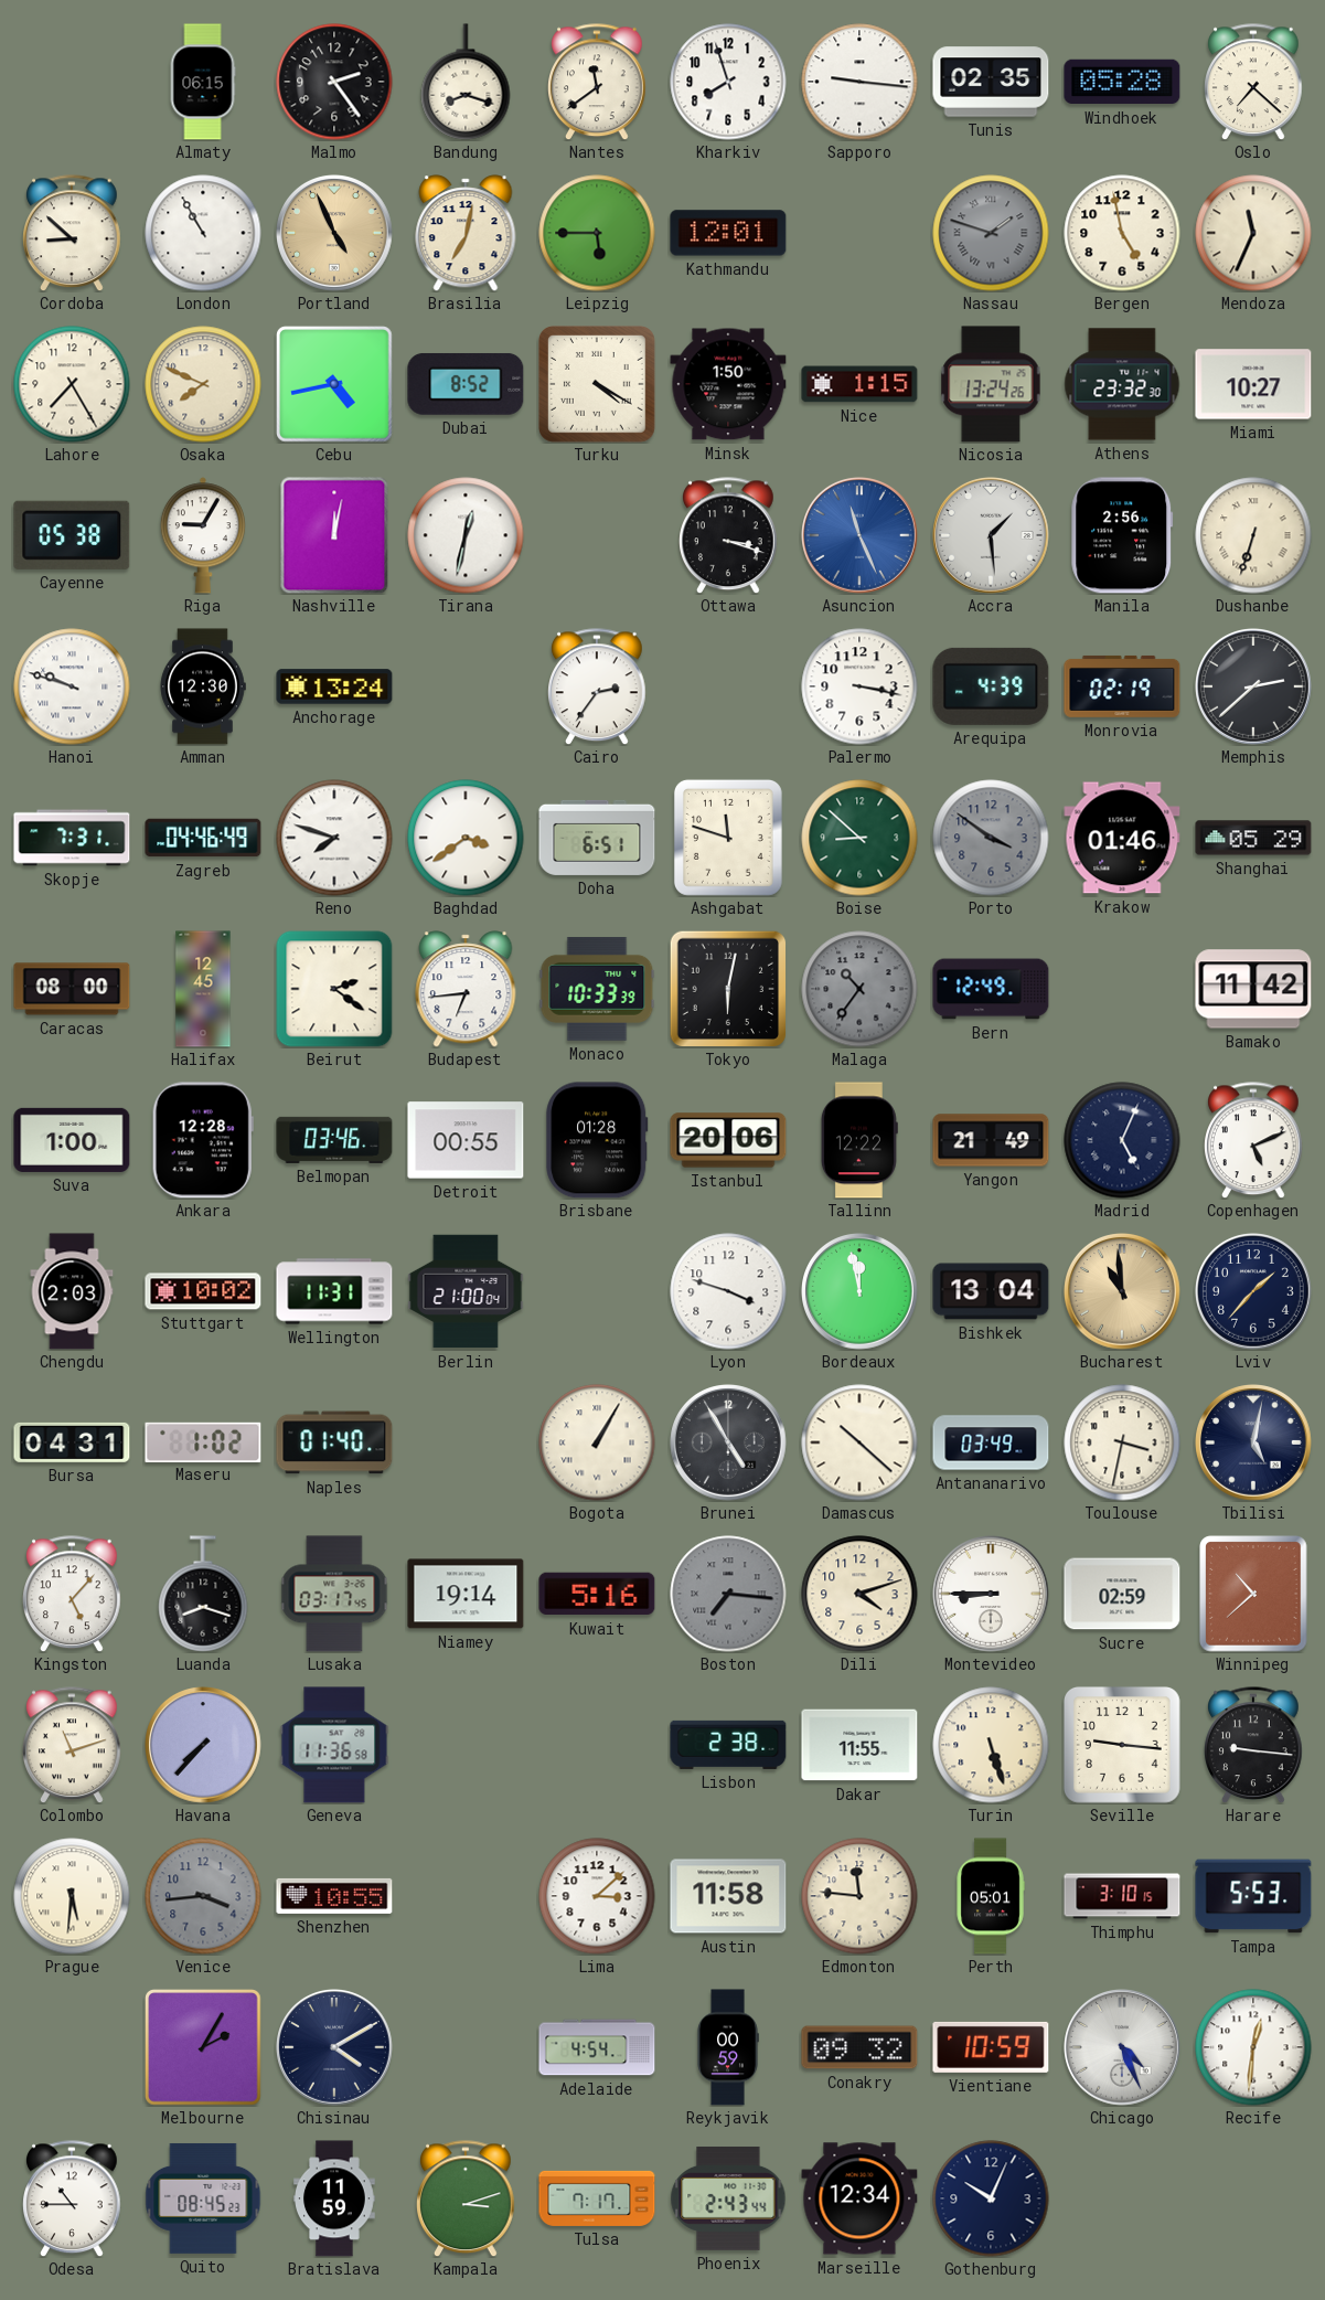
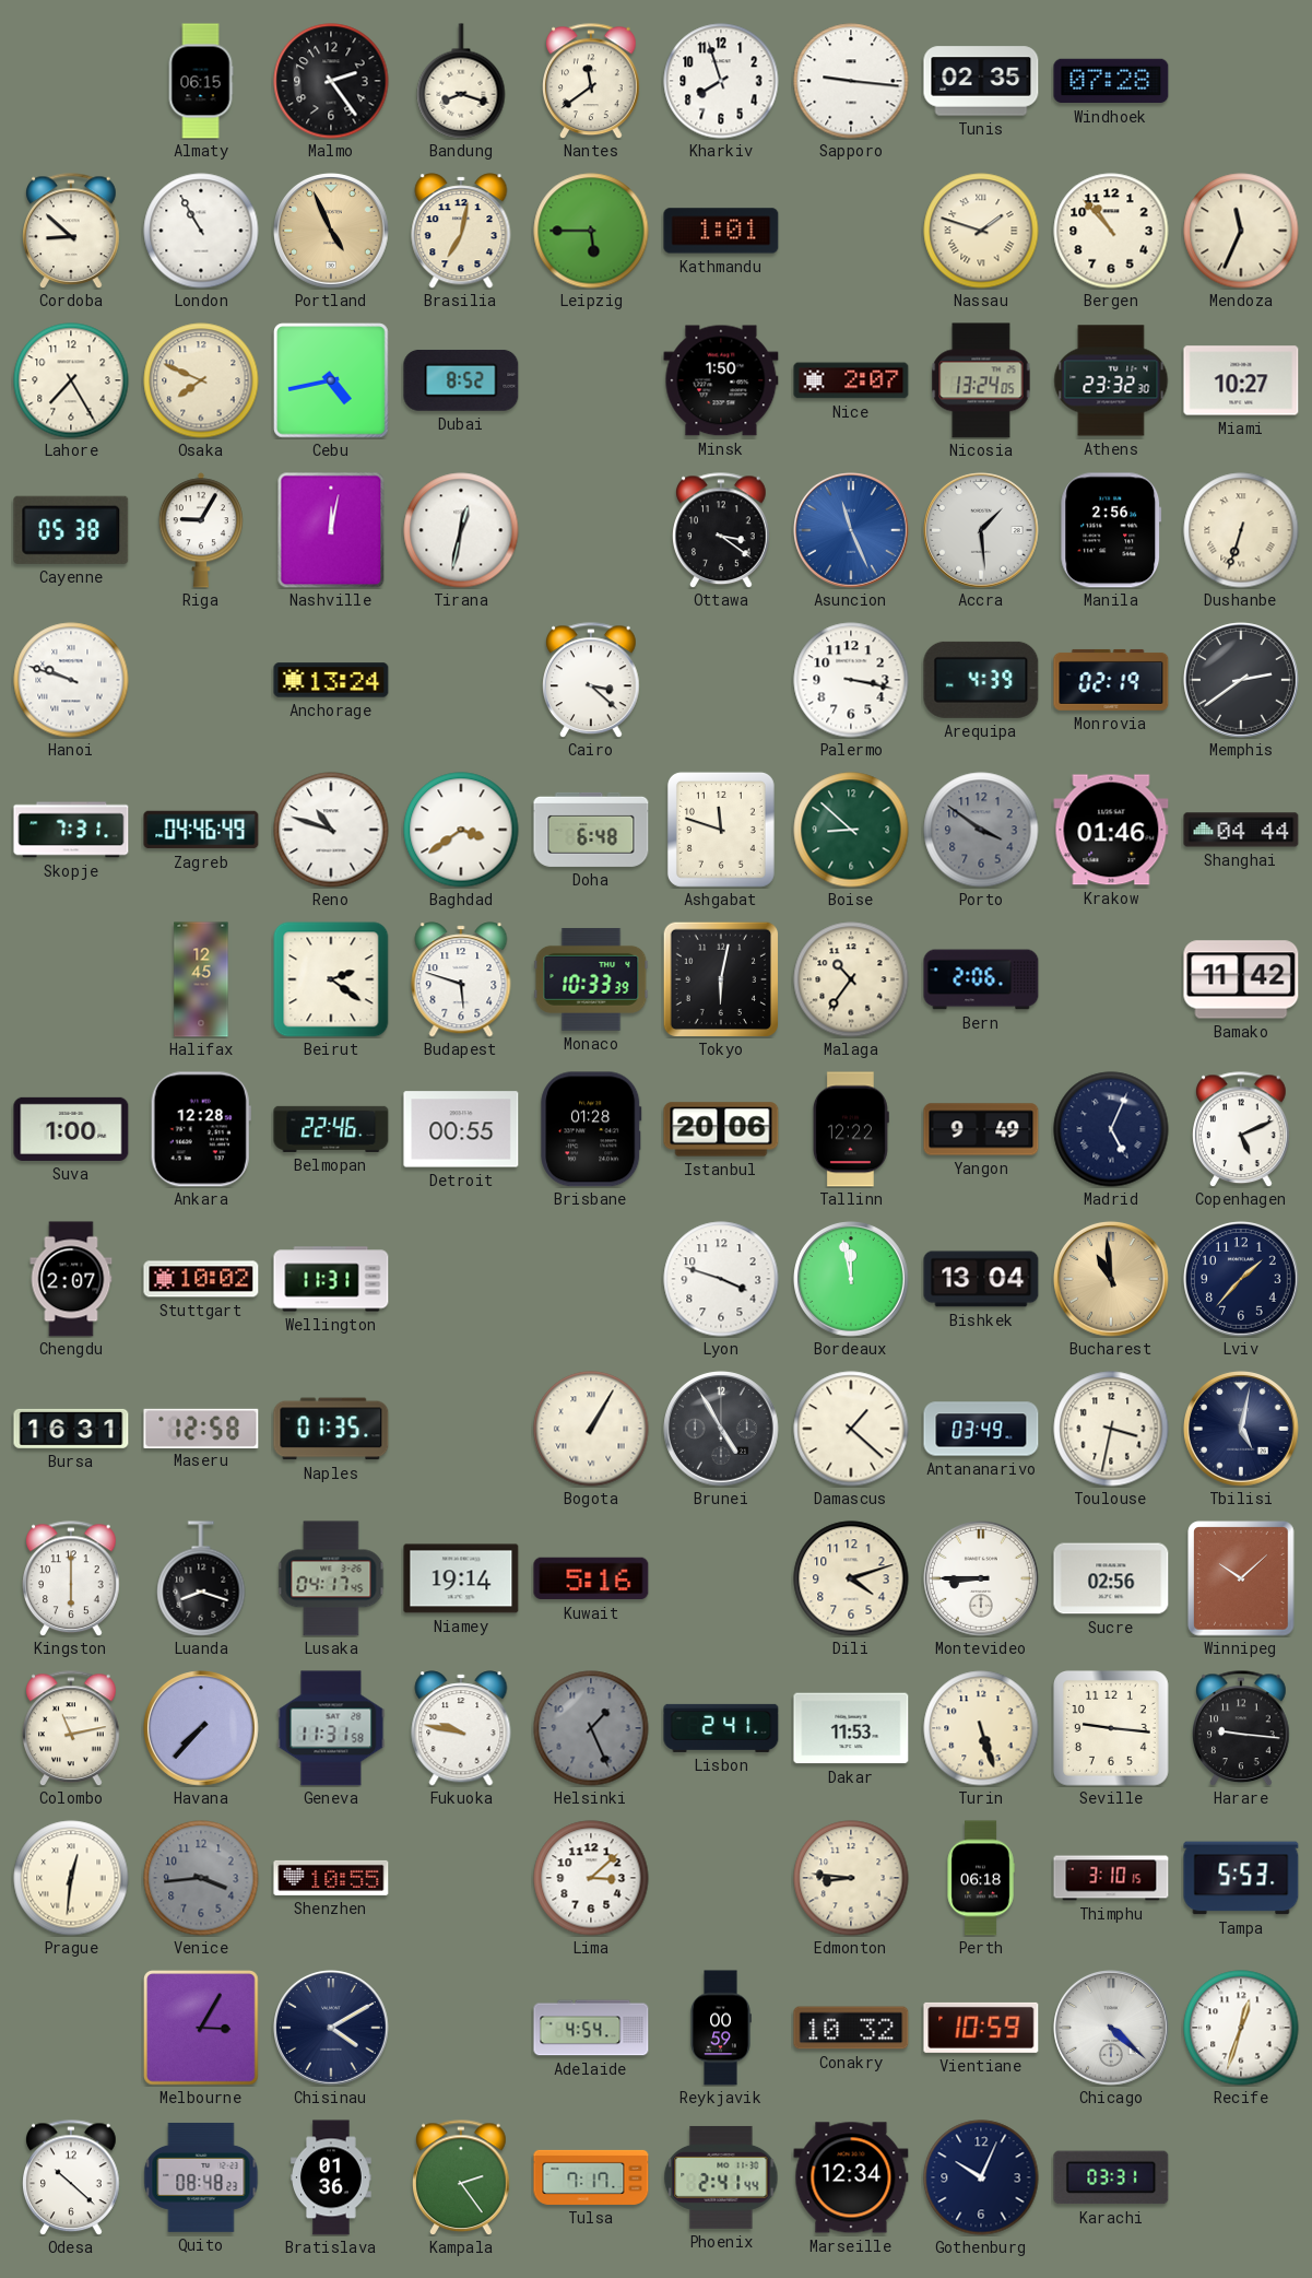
Windhoek: 05:28 -> 07:28
Oslo: 7:22 -> none
Kathmandu: 12:01 -> 1:01
Nassau dial: grey -> cream
Bergen: 4:58 -> 10:53
Turku: 4:20 -> none
Nice: 1:15 -> 2:07
Nicosia: 13:24:26 -> 13:24:05
Ottawa: 3:18 -> 3:21
Amman: 12:30 -> none
Cairo: 2:36 -> 3:22
Memphis: 2:38 -> 2:39
Reno: 7:48 -> 10:48
Doha: 6:51 -> 6:48
Shanghai: 05:29 -> 04:44
Caracas: 08:00 -> none
Budapest: 6:44 -> 5:48
Malaga dial: grey -> cream
Bern: 12:49 -> 2:06
Belmopan: 03:46 -> 22:46
Yangon: 21:49 -> 9:49
Chengdu: 2:03 -> 2:07
Berlin: 21:00 -> none
Bursa: 04:31 -> 16:31
Maseru: 1:02 -> 12:58
Naples: 01:40 -> 01:35
Damascus: 10:22 -> 1:22
Kingston: 5:07 -> 6:00
Lusaka: 03:17 -> 04:17
Boston: 7:16 -> none
Sucre: 02:59 -> 02:56
Winnipeg: 10:38 -> 10:08
Colombo: 11:12 -> 11:13
Geneva: 11:36 -> 11:31
Fukuoka: none -> 9:47
Helsinki: none -> 1:26
Lisbon: 2:38 -> 2:41
Dakar: 11:55 -> 11:53
Prague: 5:31 -> 12:31
Austin: 11:58 -> none
Edmonton: 11:46 -> 8:46
Perth: 05:01 -> 06:18
Melbourne: 2:05 -> 3:05
Conakry: 09:32 -> 10:32
Chicago: 4:26 -> 4:22
Recife: 12:31 -> 12:33
Odesa: 10:45 -> 10:22
Quito: 08:45 -> 08:48
Bratislava: 11:59 -> 01:36
Kampala: 3:12 -> 2:24
Phoenix: 2:43 -> 2:41
Karachi: none -> 03:31
